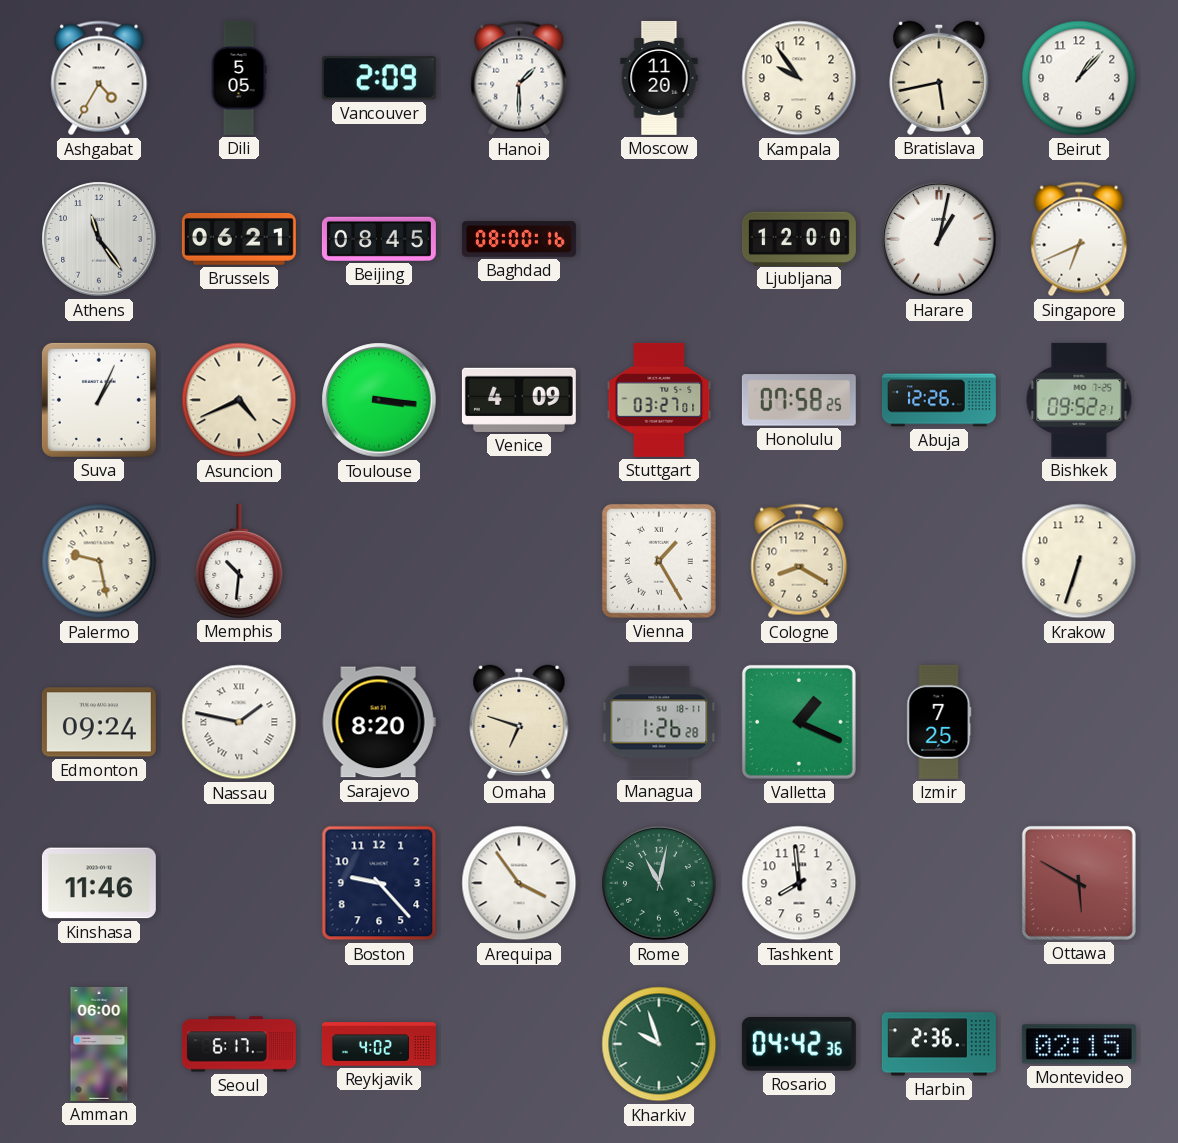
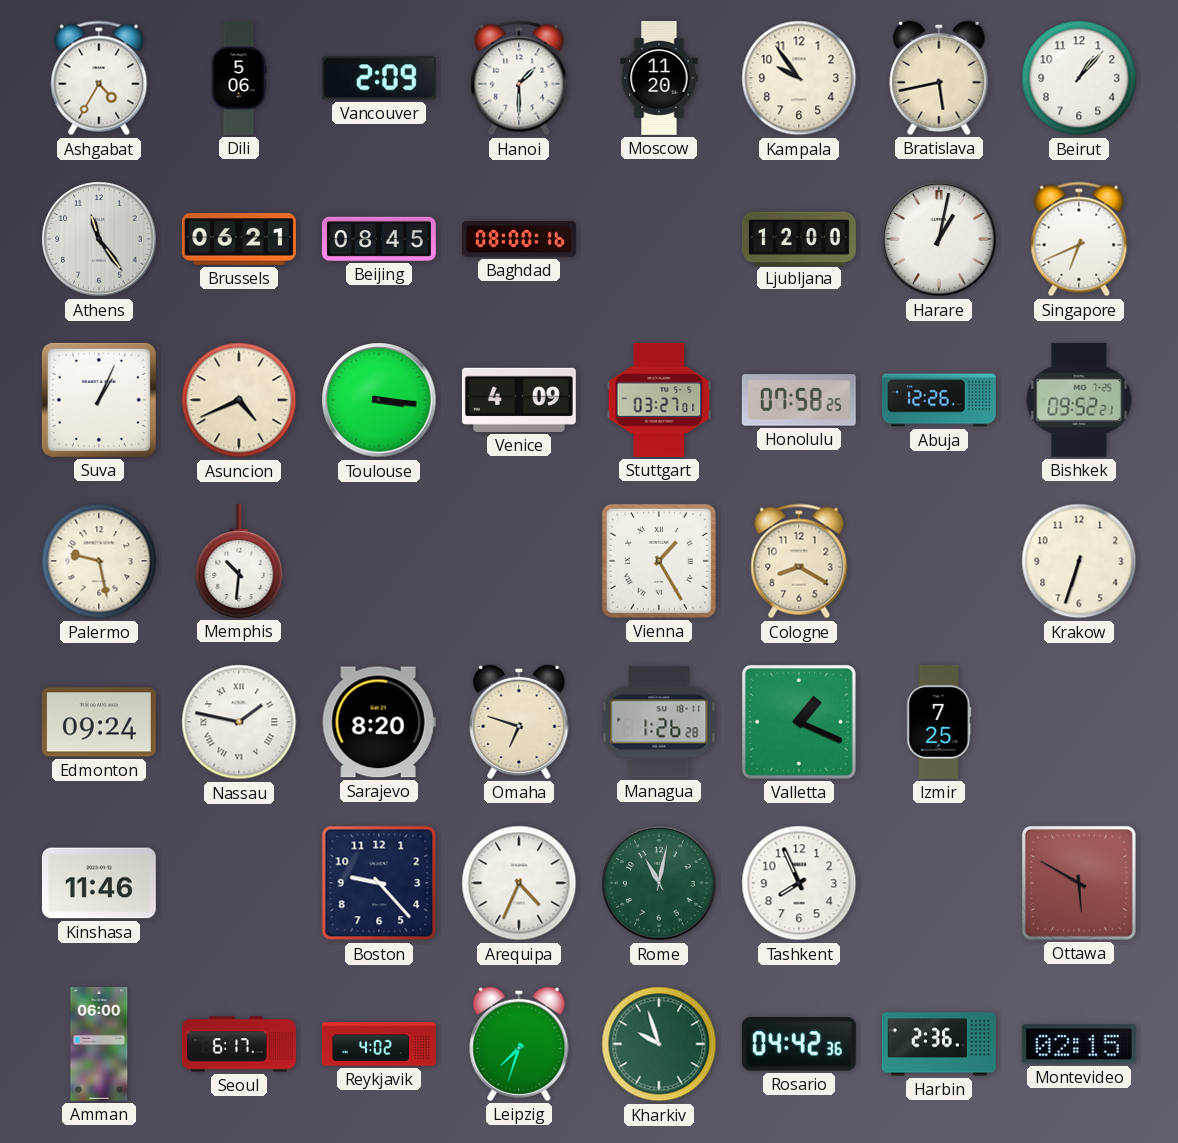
Dili: 5:05 -> 5:06
Arequipa: 3:54 -> 4:34
Tashkent: 7:59 -> 7:56
Leipzig: none -> 7:33
